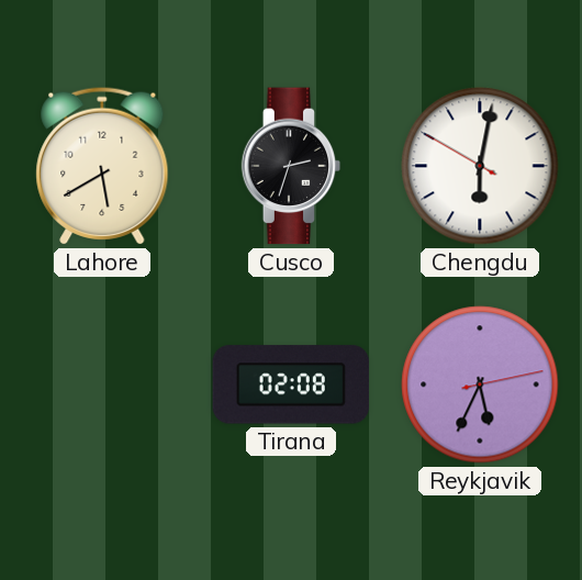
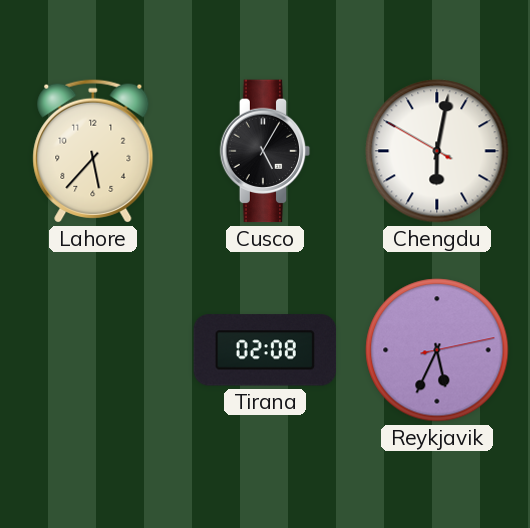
Lahore: 5:40 -> 5:37
Cusco: 2:33 -> 5:05
